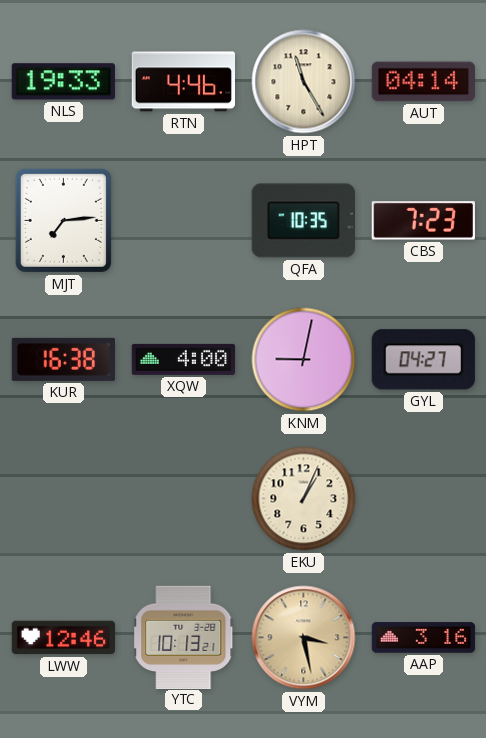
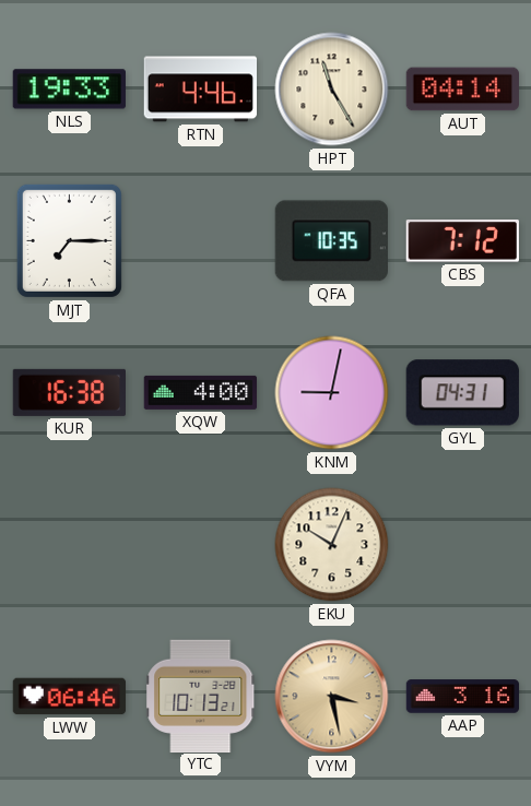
MJT: 7:14 -> 7:15
CBS: 7:23 -> 7:12
GYL: 04:27 -> 04:31
EKU: 1:04 -> 10:04
LWW: 12:46 -> 06:46
